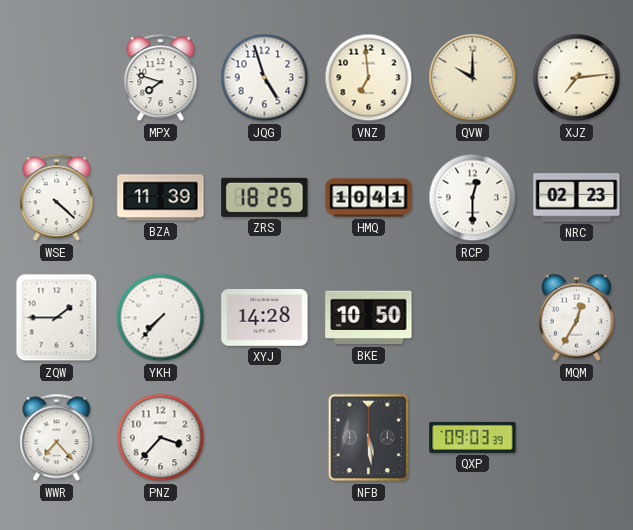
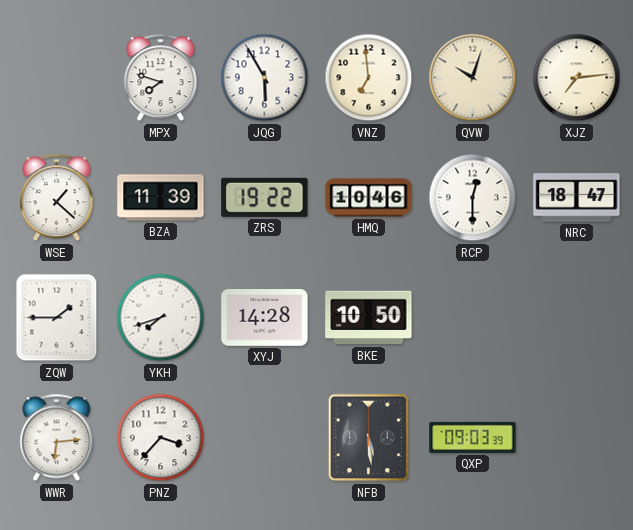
JQG: 4:57 -> 5:55
QVW: 10:00 -> 10:03
WSE: 4:22 -> 1:22
ZRS: 18:25 -> 19:22
HMQ: 10:41 -> 10:46
NRC: 02:23 -> 18:47
YKH: 7:37 -> 7:42
MQM: 12:35 -> none
WWR: 7:23 -> 6:14
